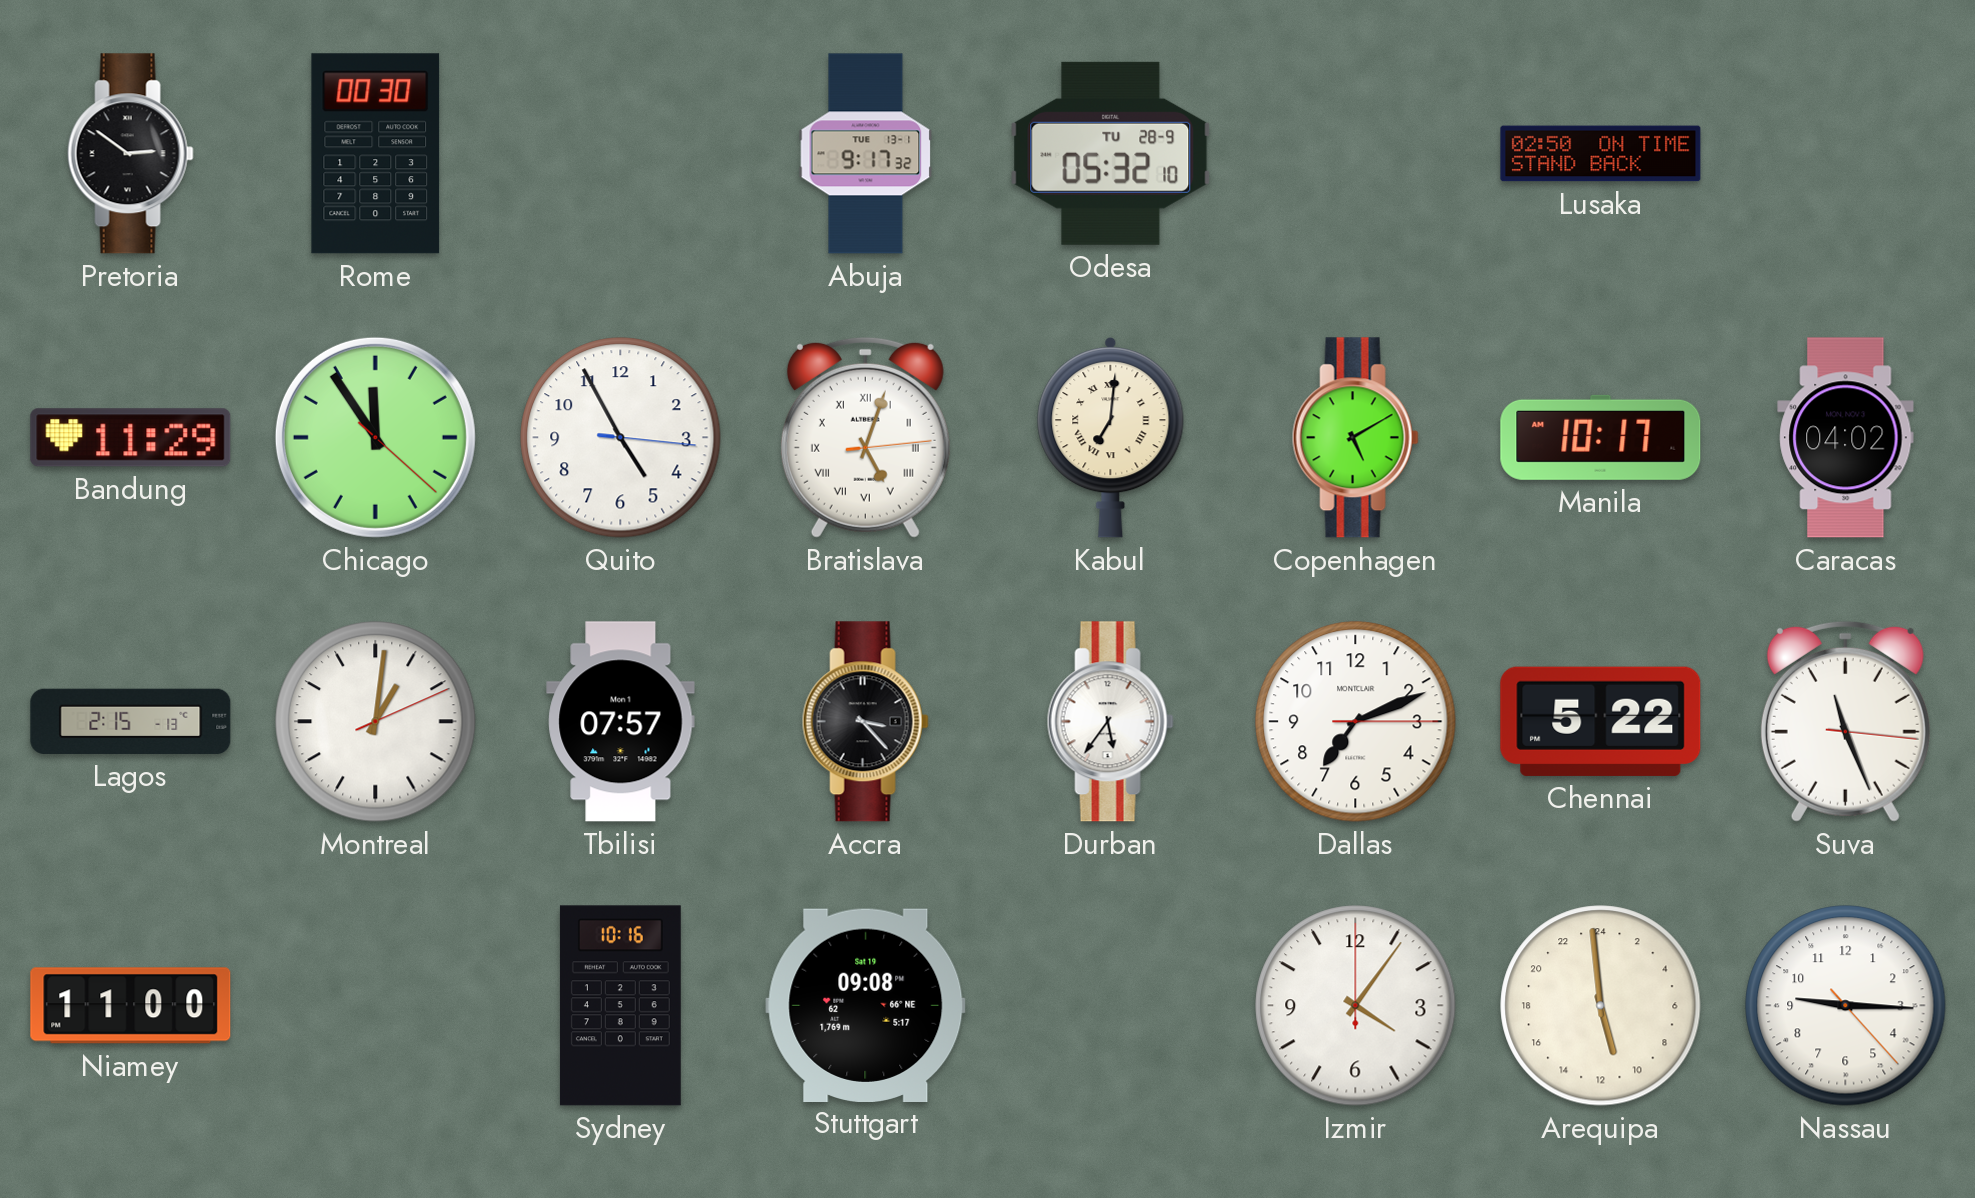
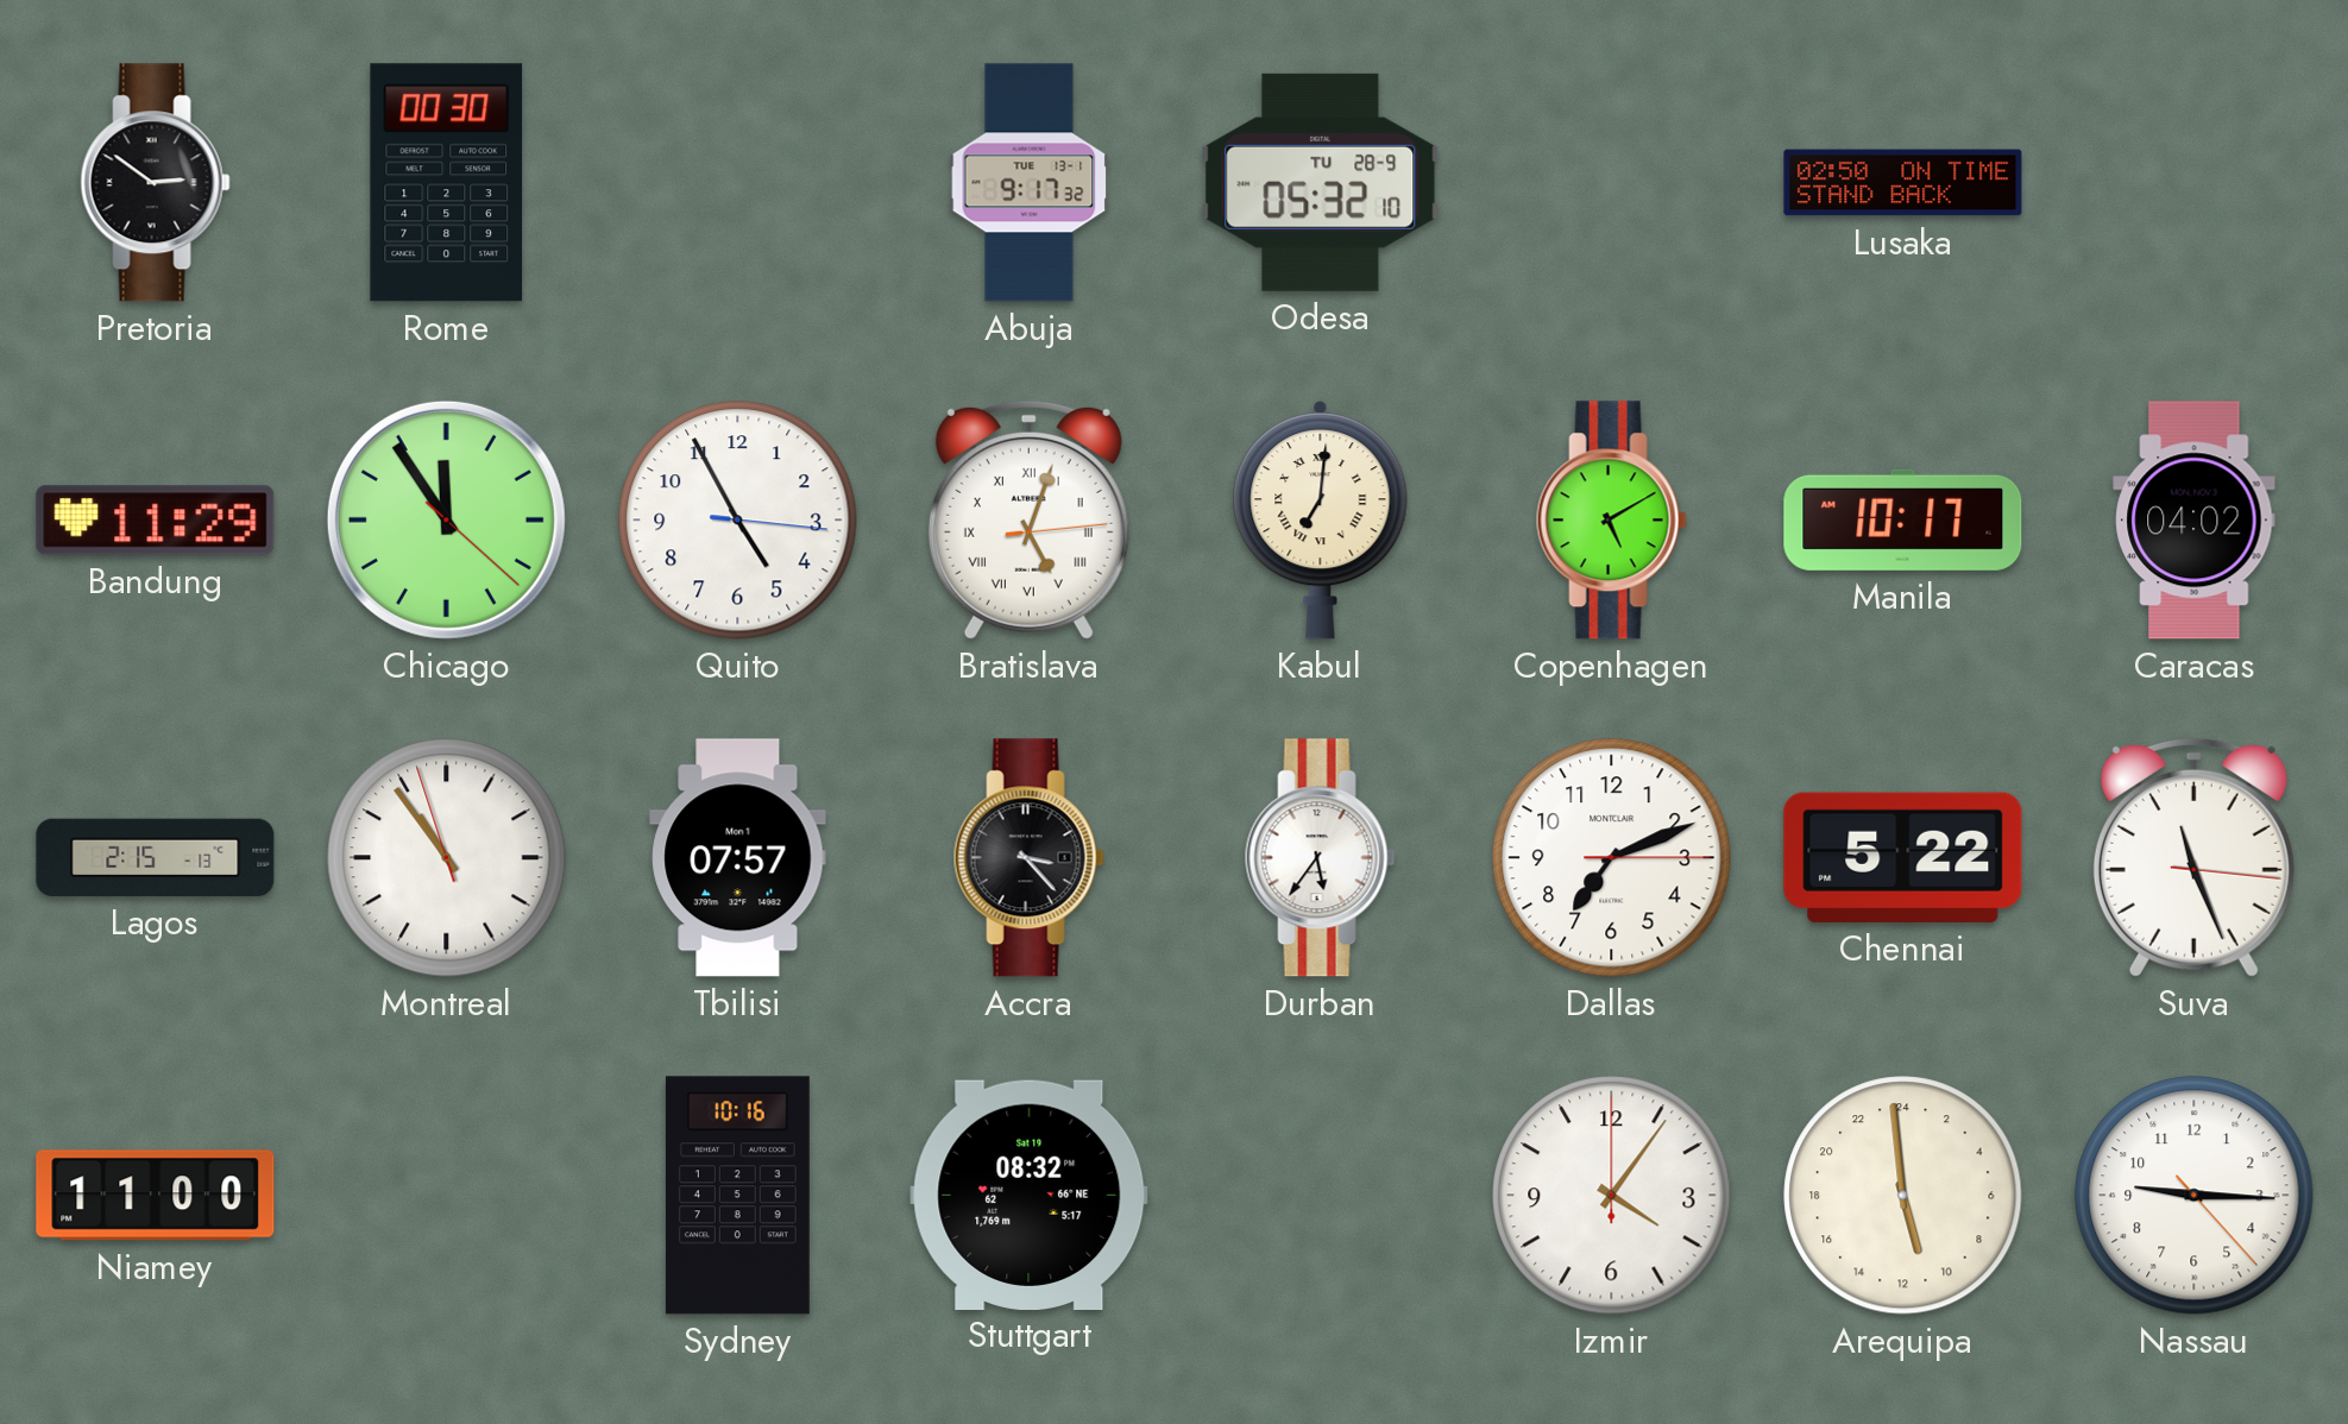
Montreal: 1:01 -> 10:53
Stuttgart: 09:08 -> 08:32
